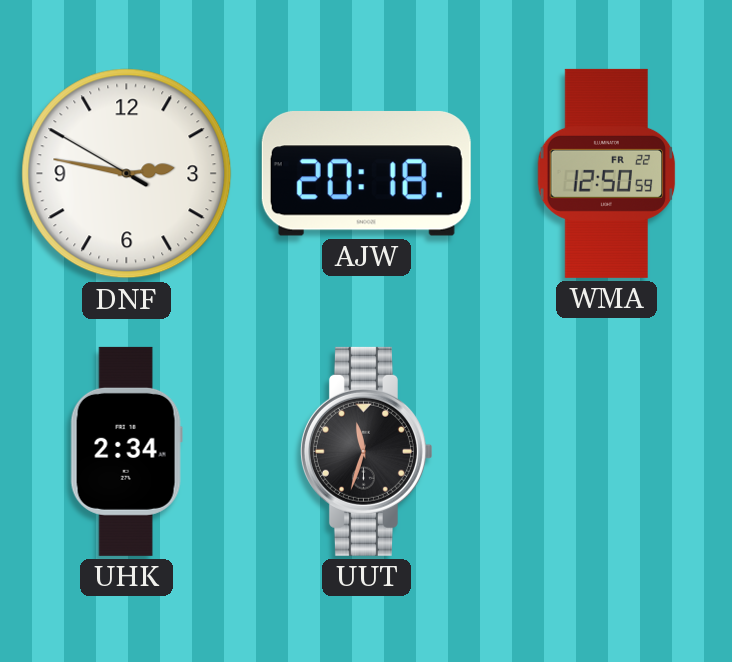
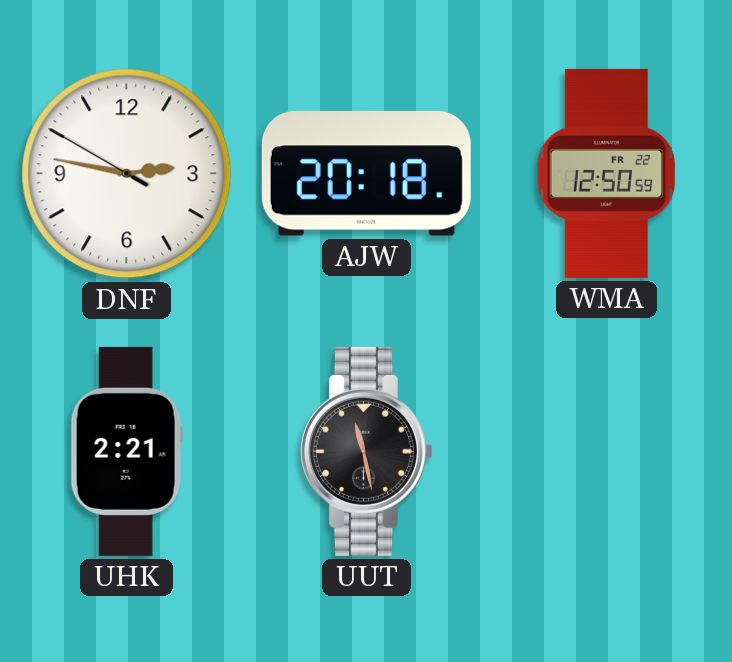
UHK: 2:34 -> 2:21
UUT: 11:33 -> 11:28
